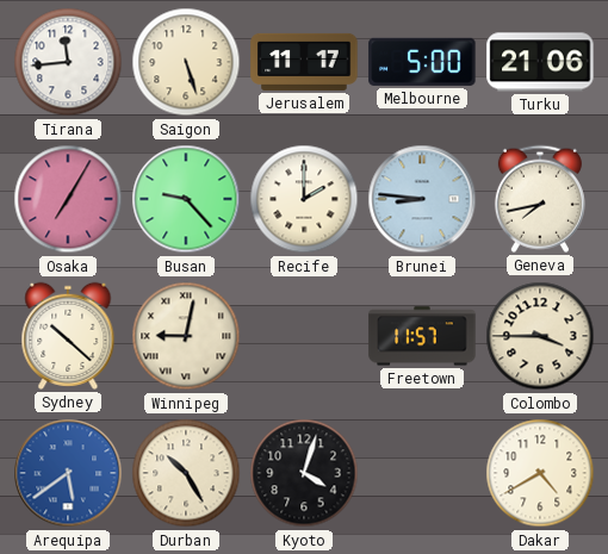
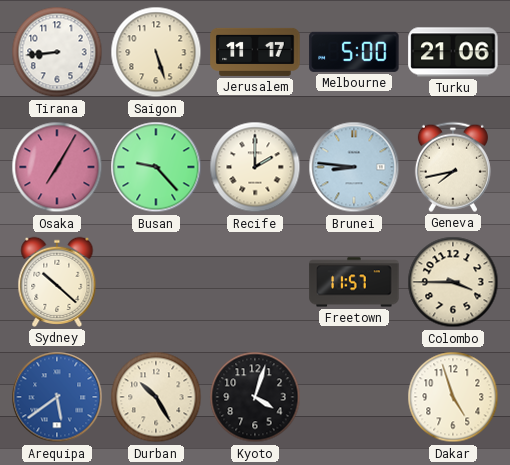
Tirana: 11:44 -> 8:44
Winnipeg: 9:02 -> none
Dakar: 4:40 -> 4:57
